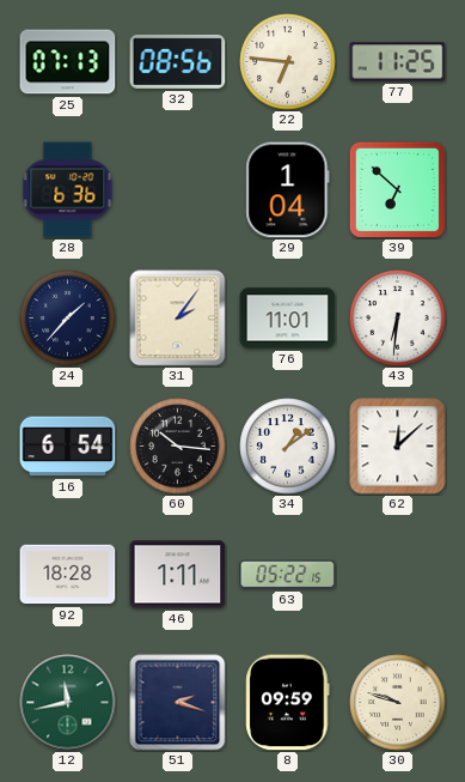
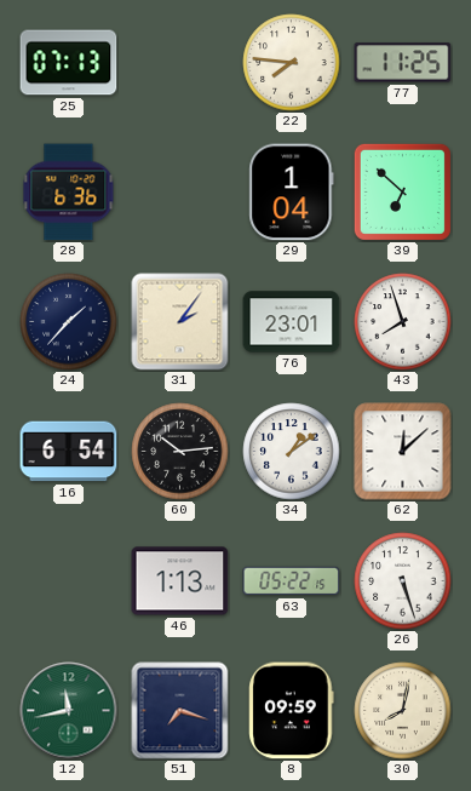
32: 08:56 -> none
22: 6:46 -> 7:46
76: 11:01 -> 23:01
43: 6:31 -> 7:57
60: 10:16 -> 10:14
92: 18:28 -> none
46: 1:11 -> 1:13
26: none -> 5:27
51: 2:18 -> 7:18
30: 9:48 -> 8:02
